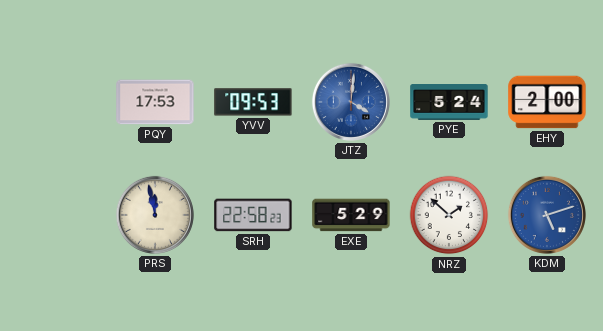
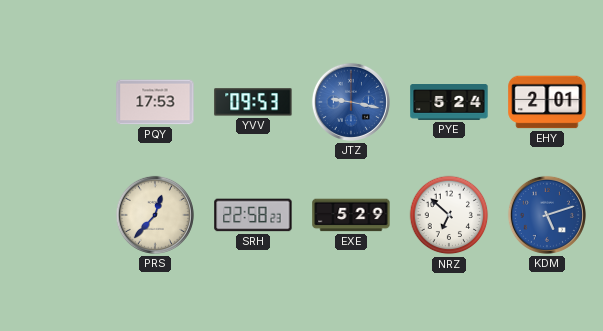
JTZ: 4:01 -> 9:17
EHY: 2:00 -> 2:01
PRS: 11:58 -> 12:37
NRZ: 1:52 -> 6:52
